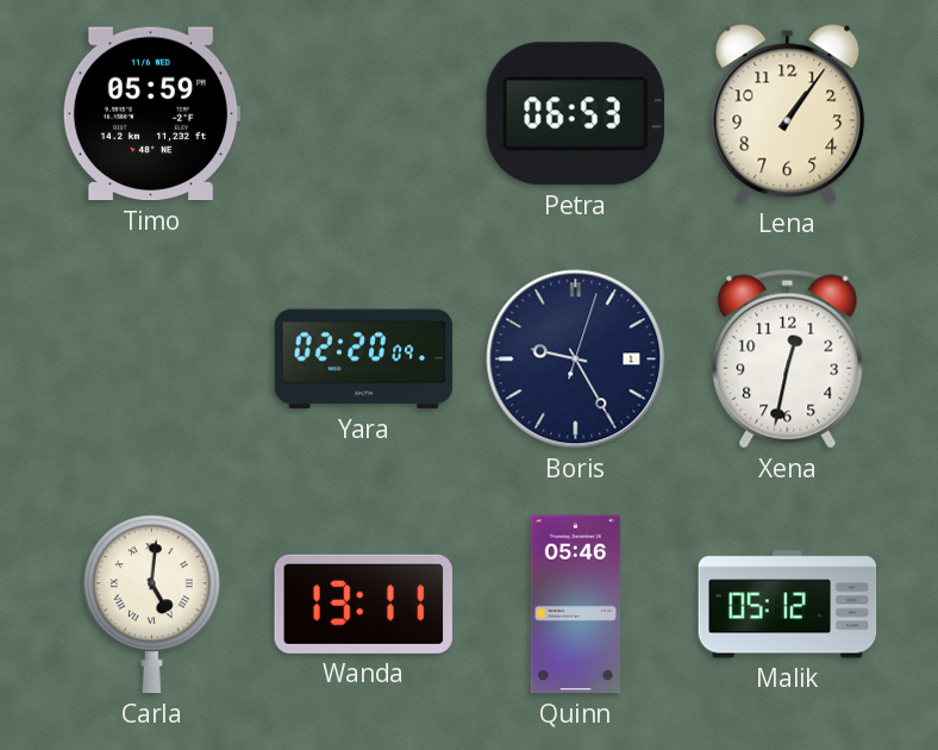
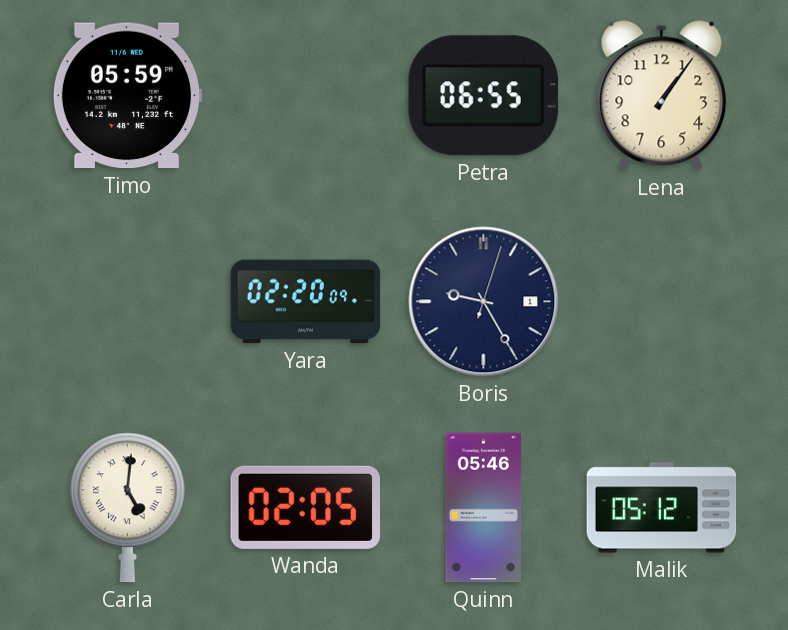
Petra: 06:53 -> 06:55
Xena: 12:32 -> none
Wanda: 13:11 -> 02:05
